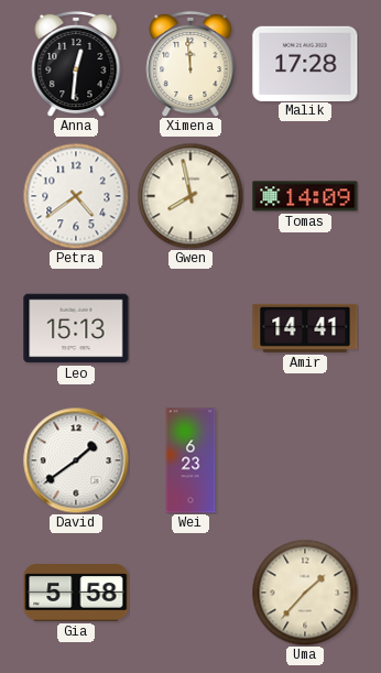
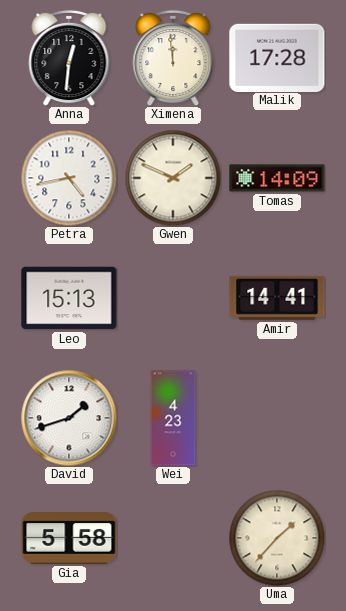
Petra: 4:39 -> 4:43
Gwen: 7:58 -> 1:49
David: 1:39 -> 1:42
Wei: 6:23 -> 4:23
